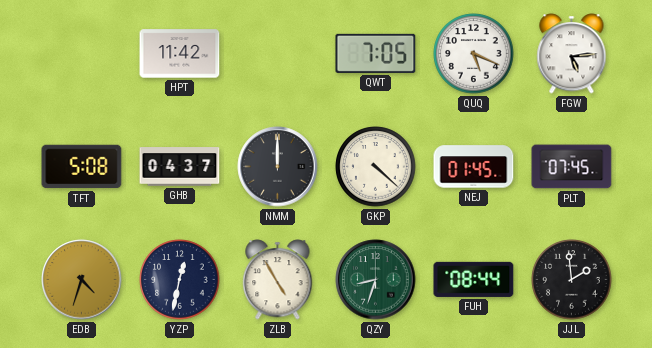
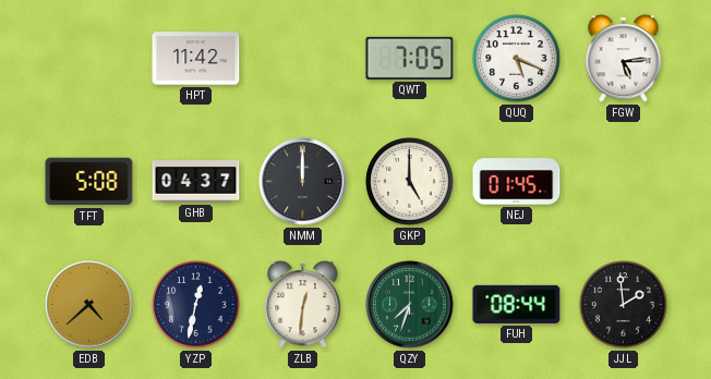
GKP: 4:22 -> 5:00
PLT: 07:45 -> none
EDB: 4:33 -> 4:38
ZLB: 4:55 -> 12:31
QZY: 8:33 -> 7:33
